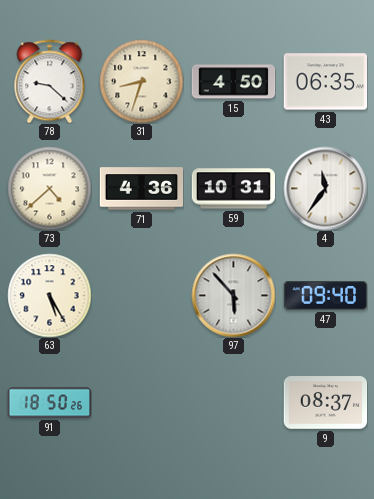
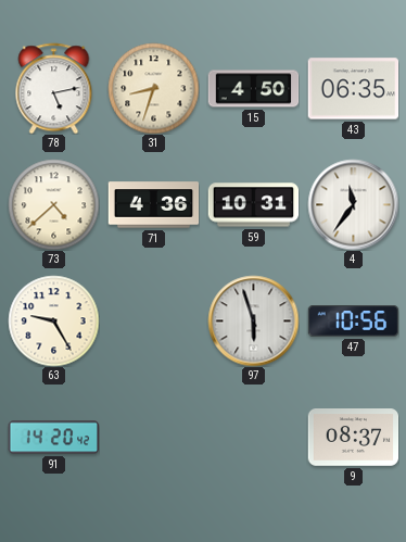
78: 9:22 -> 5:13
63: 5:25 -> 9:25
97: 5:53 -> 5:57
47: 09:40 -> 10:56
91: 18:50 -> 14:20
